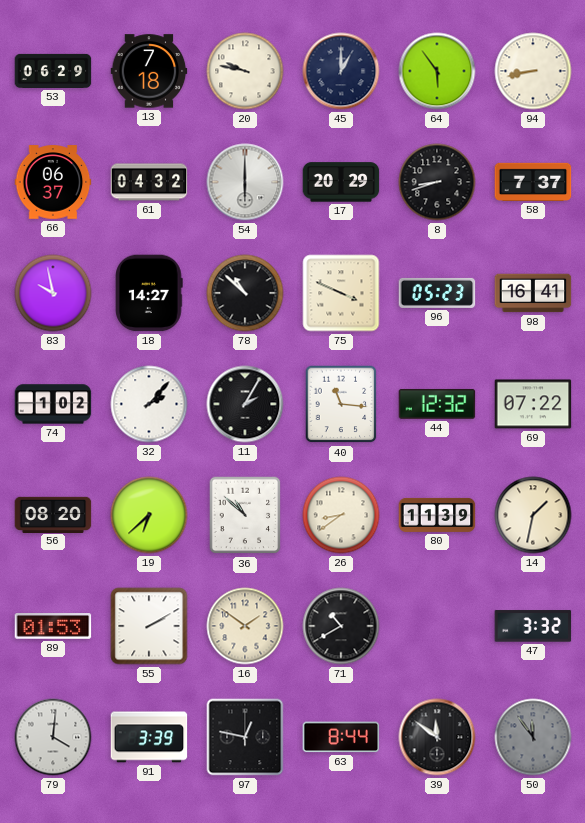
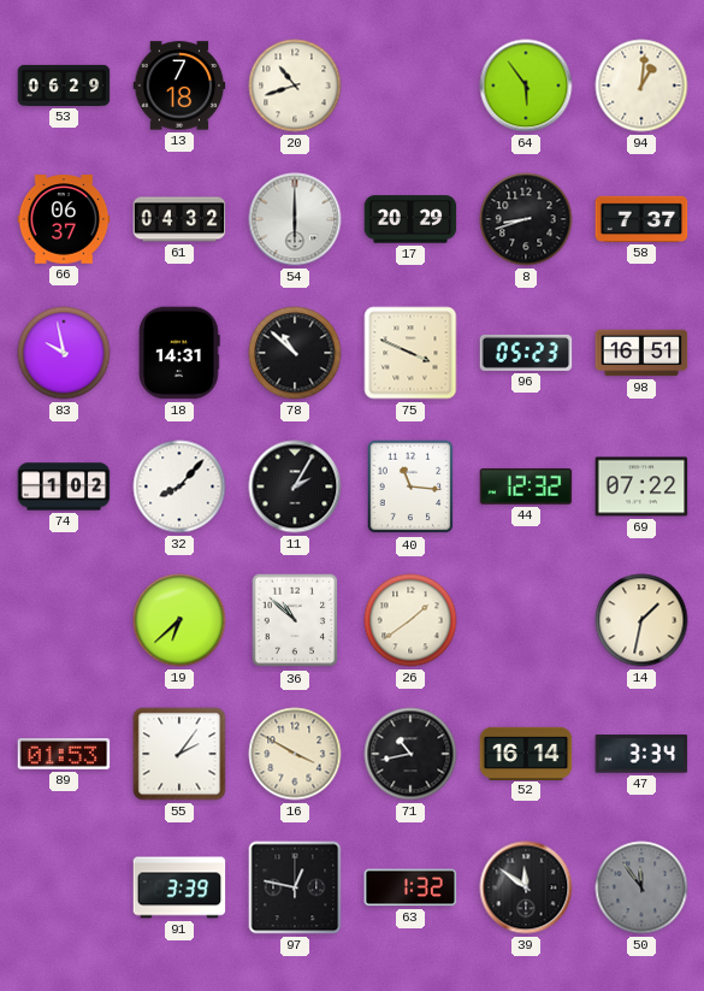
20: 9:47 -> 10:42
45: 1:00 -> none
94: 8:43 -> 1:01
18: 14:27 -> 14:31
98: 16:41 -> 16:51
32: 2:07 -> 8:07
56: 08:20 -> none
26: 8:39 -> 1:39
80: 11:39 -> none
55: 2:10 -> 2:06
16: 1:51 -> 3:50
71: 10:40 -> 10:43
52: none -> 16:14
47: 3:32 -> 3:34
79: 4:01 -> none
63: 8:44 -> 1:32
